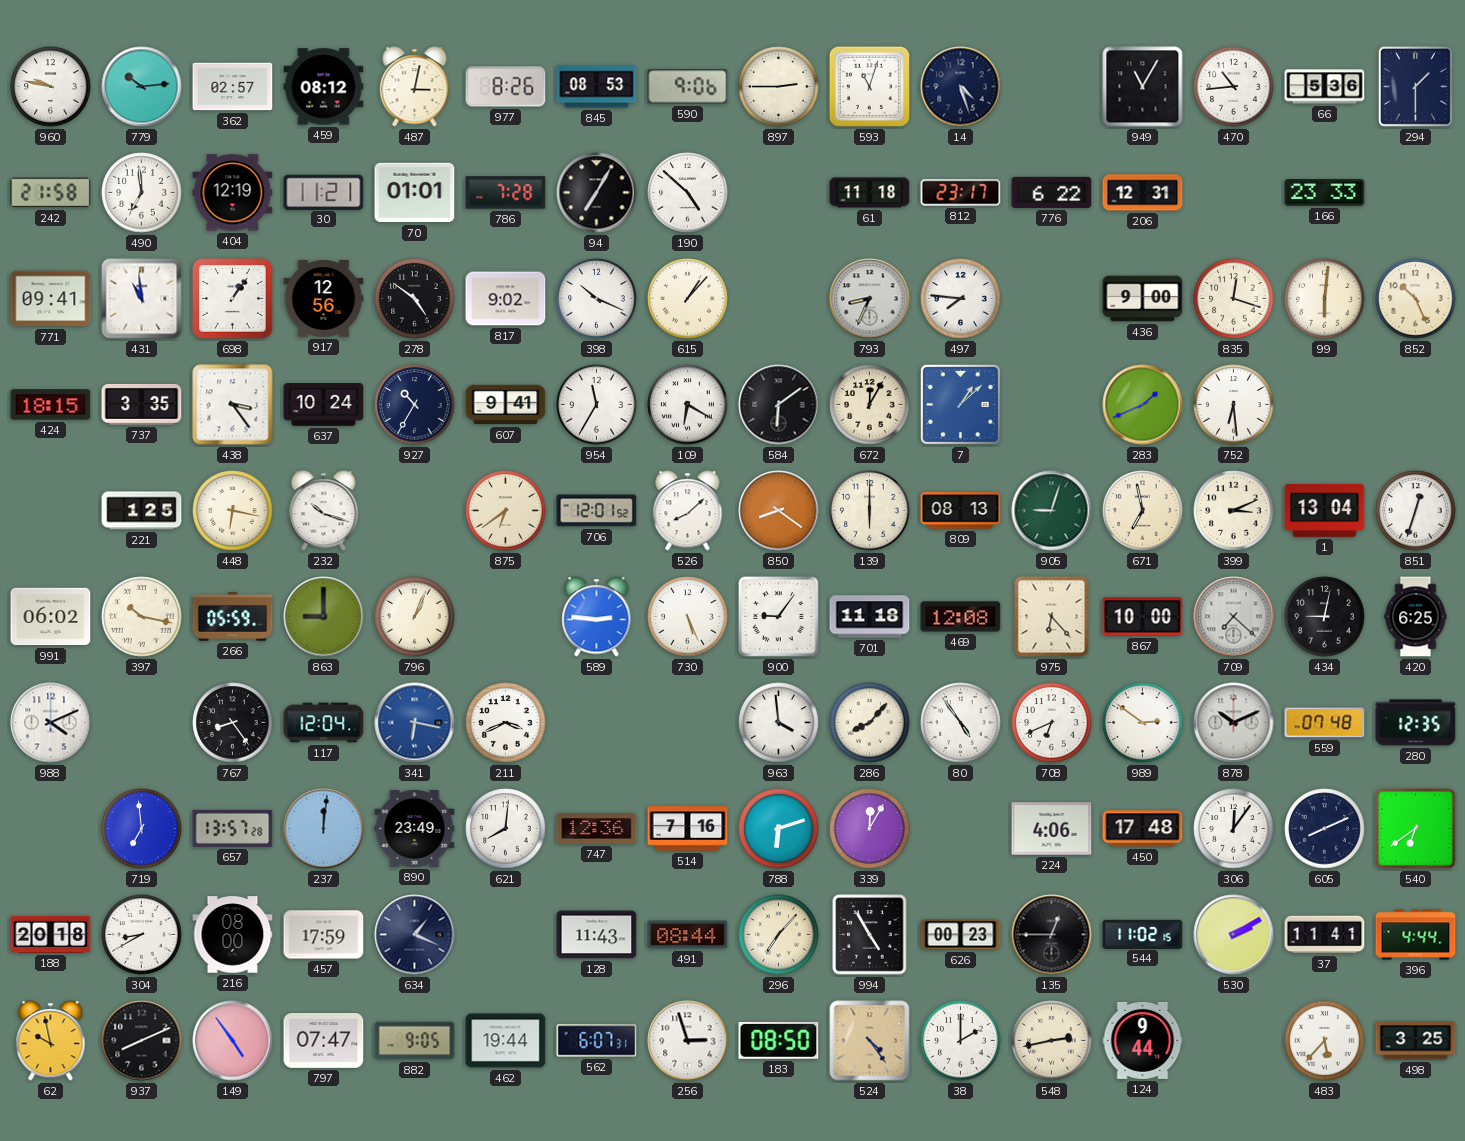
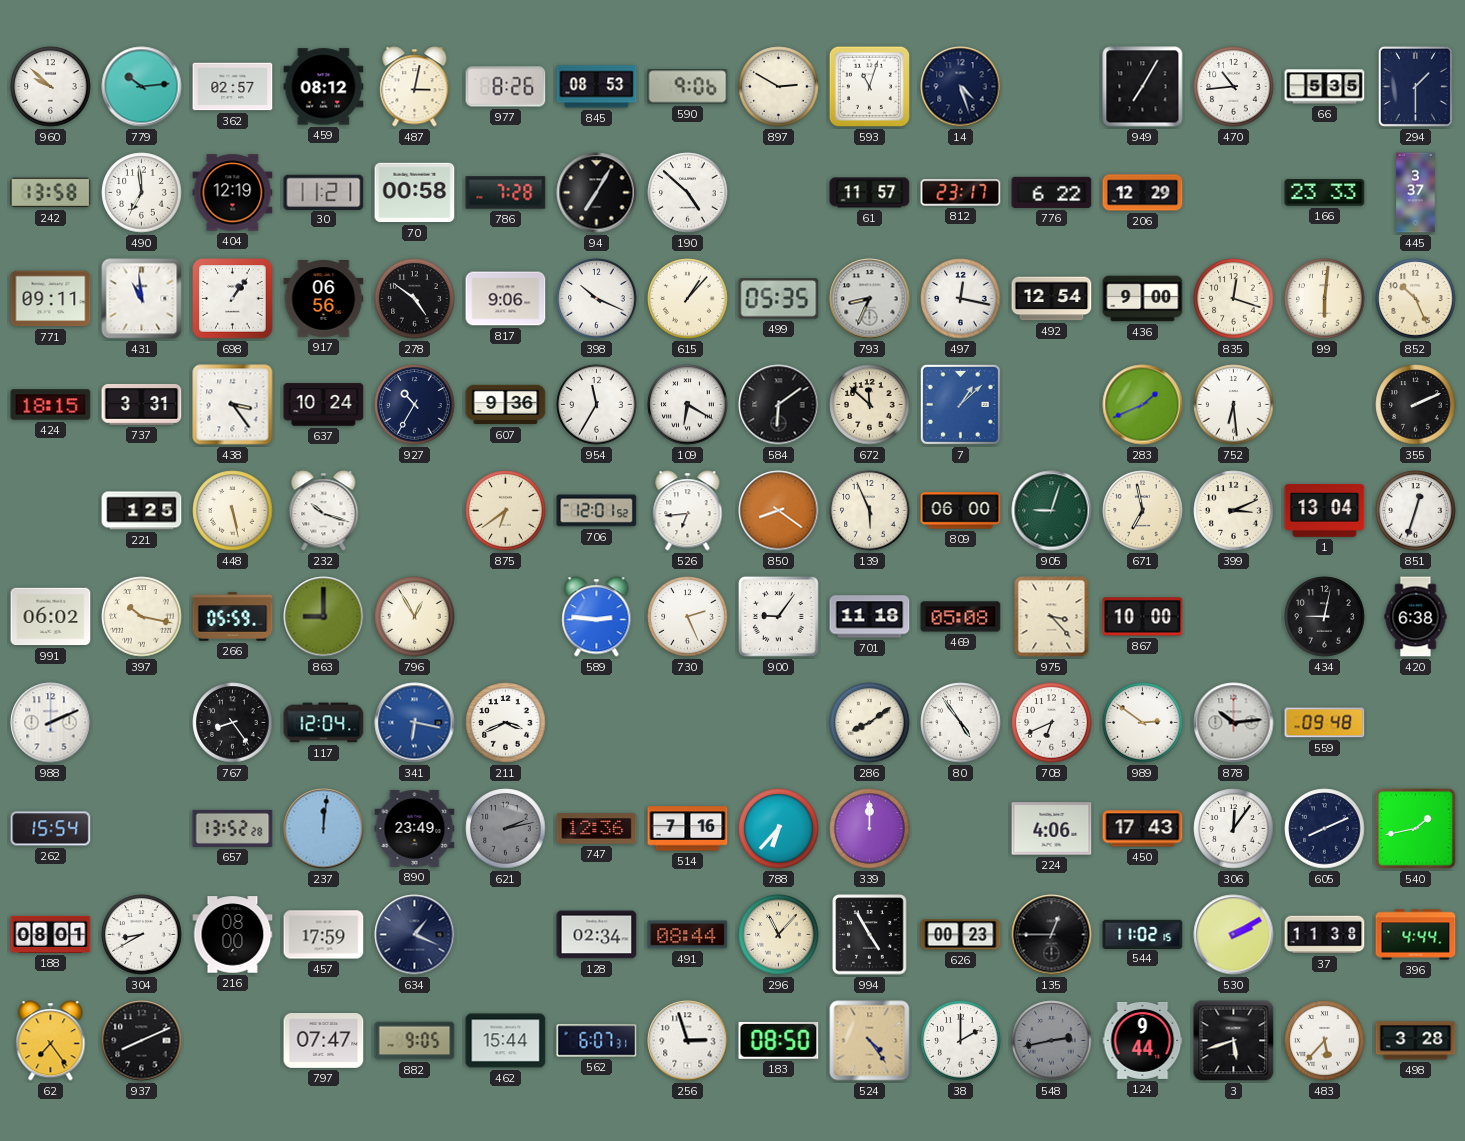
960: 9:47 -> 9:52
897: 2:45 -> 2:50
949: 11:05 -> 7:05
66: 5:36 -> 5:35
242: 21:58 -> 13:58
70: 01:01 -> 00:58
61: 11:18 -> 11:57
206: 12:31 -> 12:29
445: none -> 3:37
771: 09:41 -> 09:11
917: 12:56 -> 06:56
817: 9:02 -> 9:06
499: none -> 05:35
497: 7:46 -> 12:17
492: none -> 12:54
737: 3:35 -> 3:31
607: 9:41 -> 9:36
672: 12:05 -> 11:52
355: none -> 2:11
448: 6:17 -> 5:28
526: 8:08 -> 6:44
139: 6:00 -> 5:56
809: 08:13 -> 06:00
796: 1:04 -> 12:55
730: 5:26 -> 2:26
469: 12:08 -> 05:08
975: 6:23 -> 3:23
709: 7:22 -> none
420: 6:25 -> 6:38
988: 4:11 -> 2:11
963: 3:59 -> none
286: 8:07 -> 8:09
878: 10:11 -> 10:14
559: 07:48 -> 09:48
280: 12:35 -> none
262: none -> 15:54
719: 6:59 -> none
657: 13:57 -> 13:52
621: 8:01 -> 2:13
621 dial: white -> grey
788: 6:12 -> 6:37
339: 12:05 -> 12:00
450: 17:48 -> 17:43
540: 6:39 -> 1:43
188: 20:18 -> 08:01
128: 11:43 -> 02:34
296: 7:07 -> 11:07
37: 11:41 -> 11:38
62: 9:58 -> 7:24
149: 4:54 -> none
462: 19:44 -> 15:44
548 dial: cream -> grey
3: none -> 5:42
498: 3:25 -> 3:28
